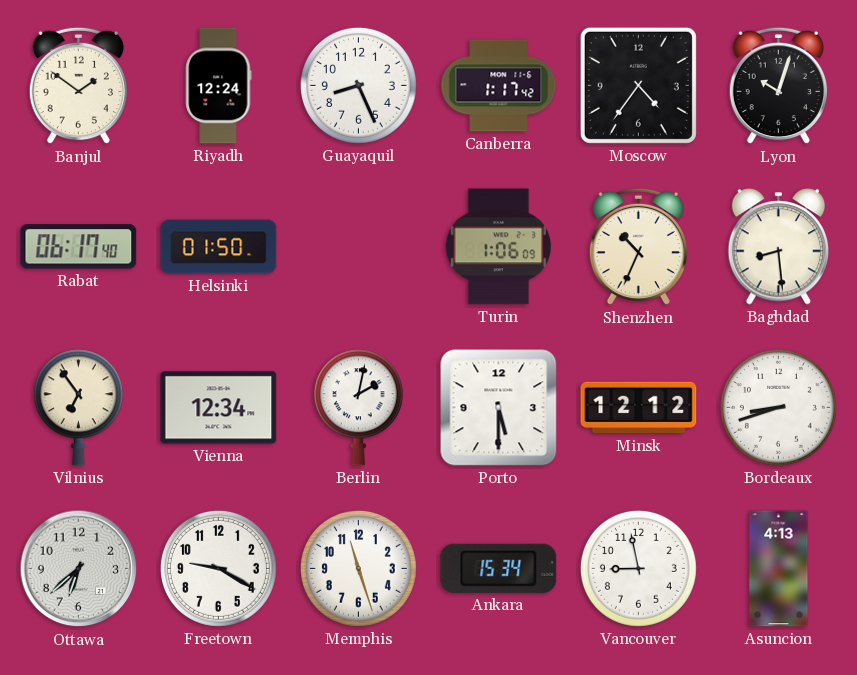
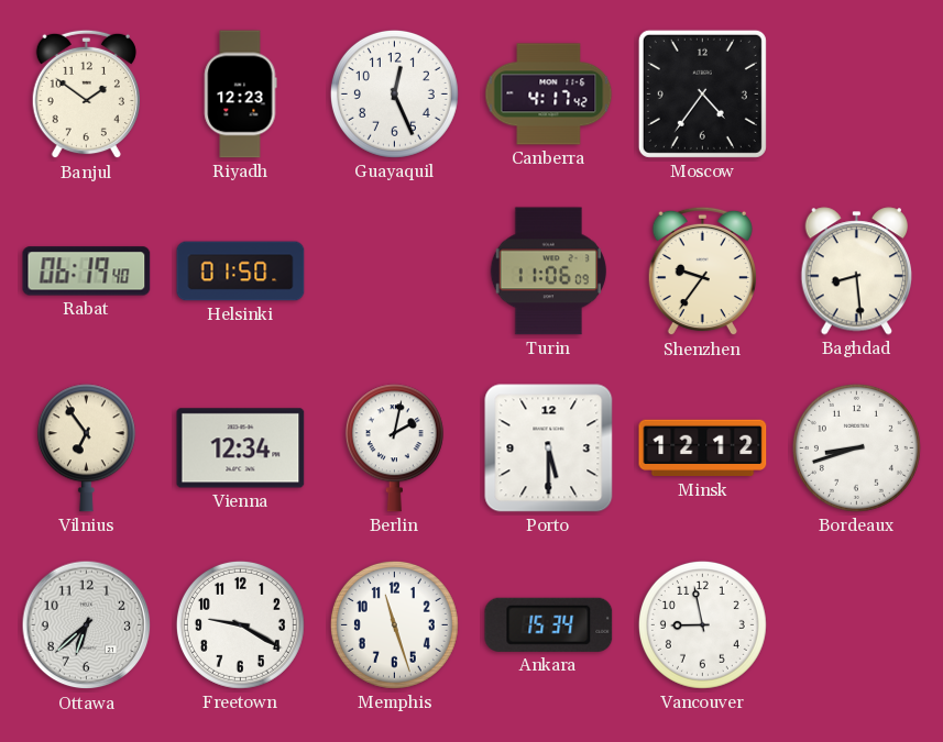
Riyadh: 12:24 -> 12:23
Guayaquil: 8:26 -> 12:26
Canberra: 1:17 -> 4:17
Lyon: 10:03 -> none
Rabat: 06:17 -> 06:19
Turin: 1:06 -> 11:06
Shenzhen: 10:34 -> 9:36
Asuncion: 4:13 -> none
